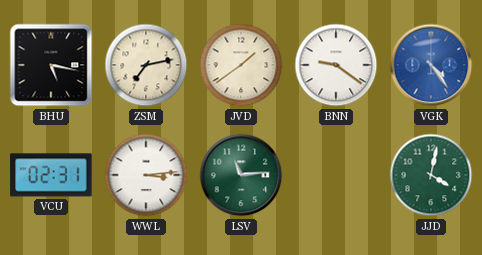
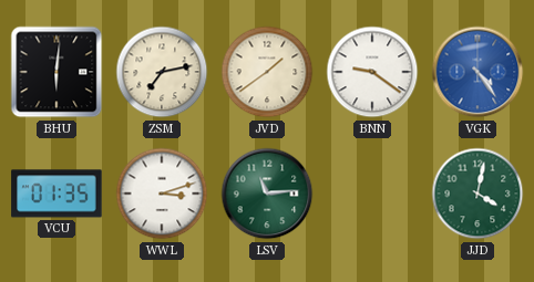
BHU: 5:17 -> 6:01
VCU: 02:31 -> 01:35
WWL: 3:14 -> 3:12
